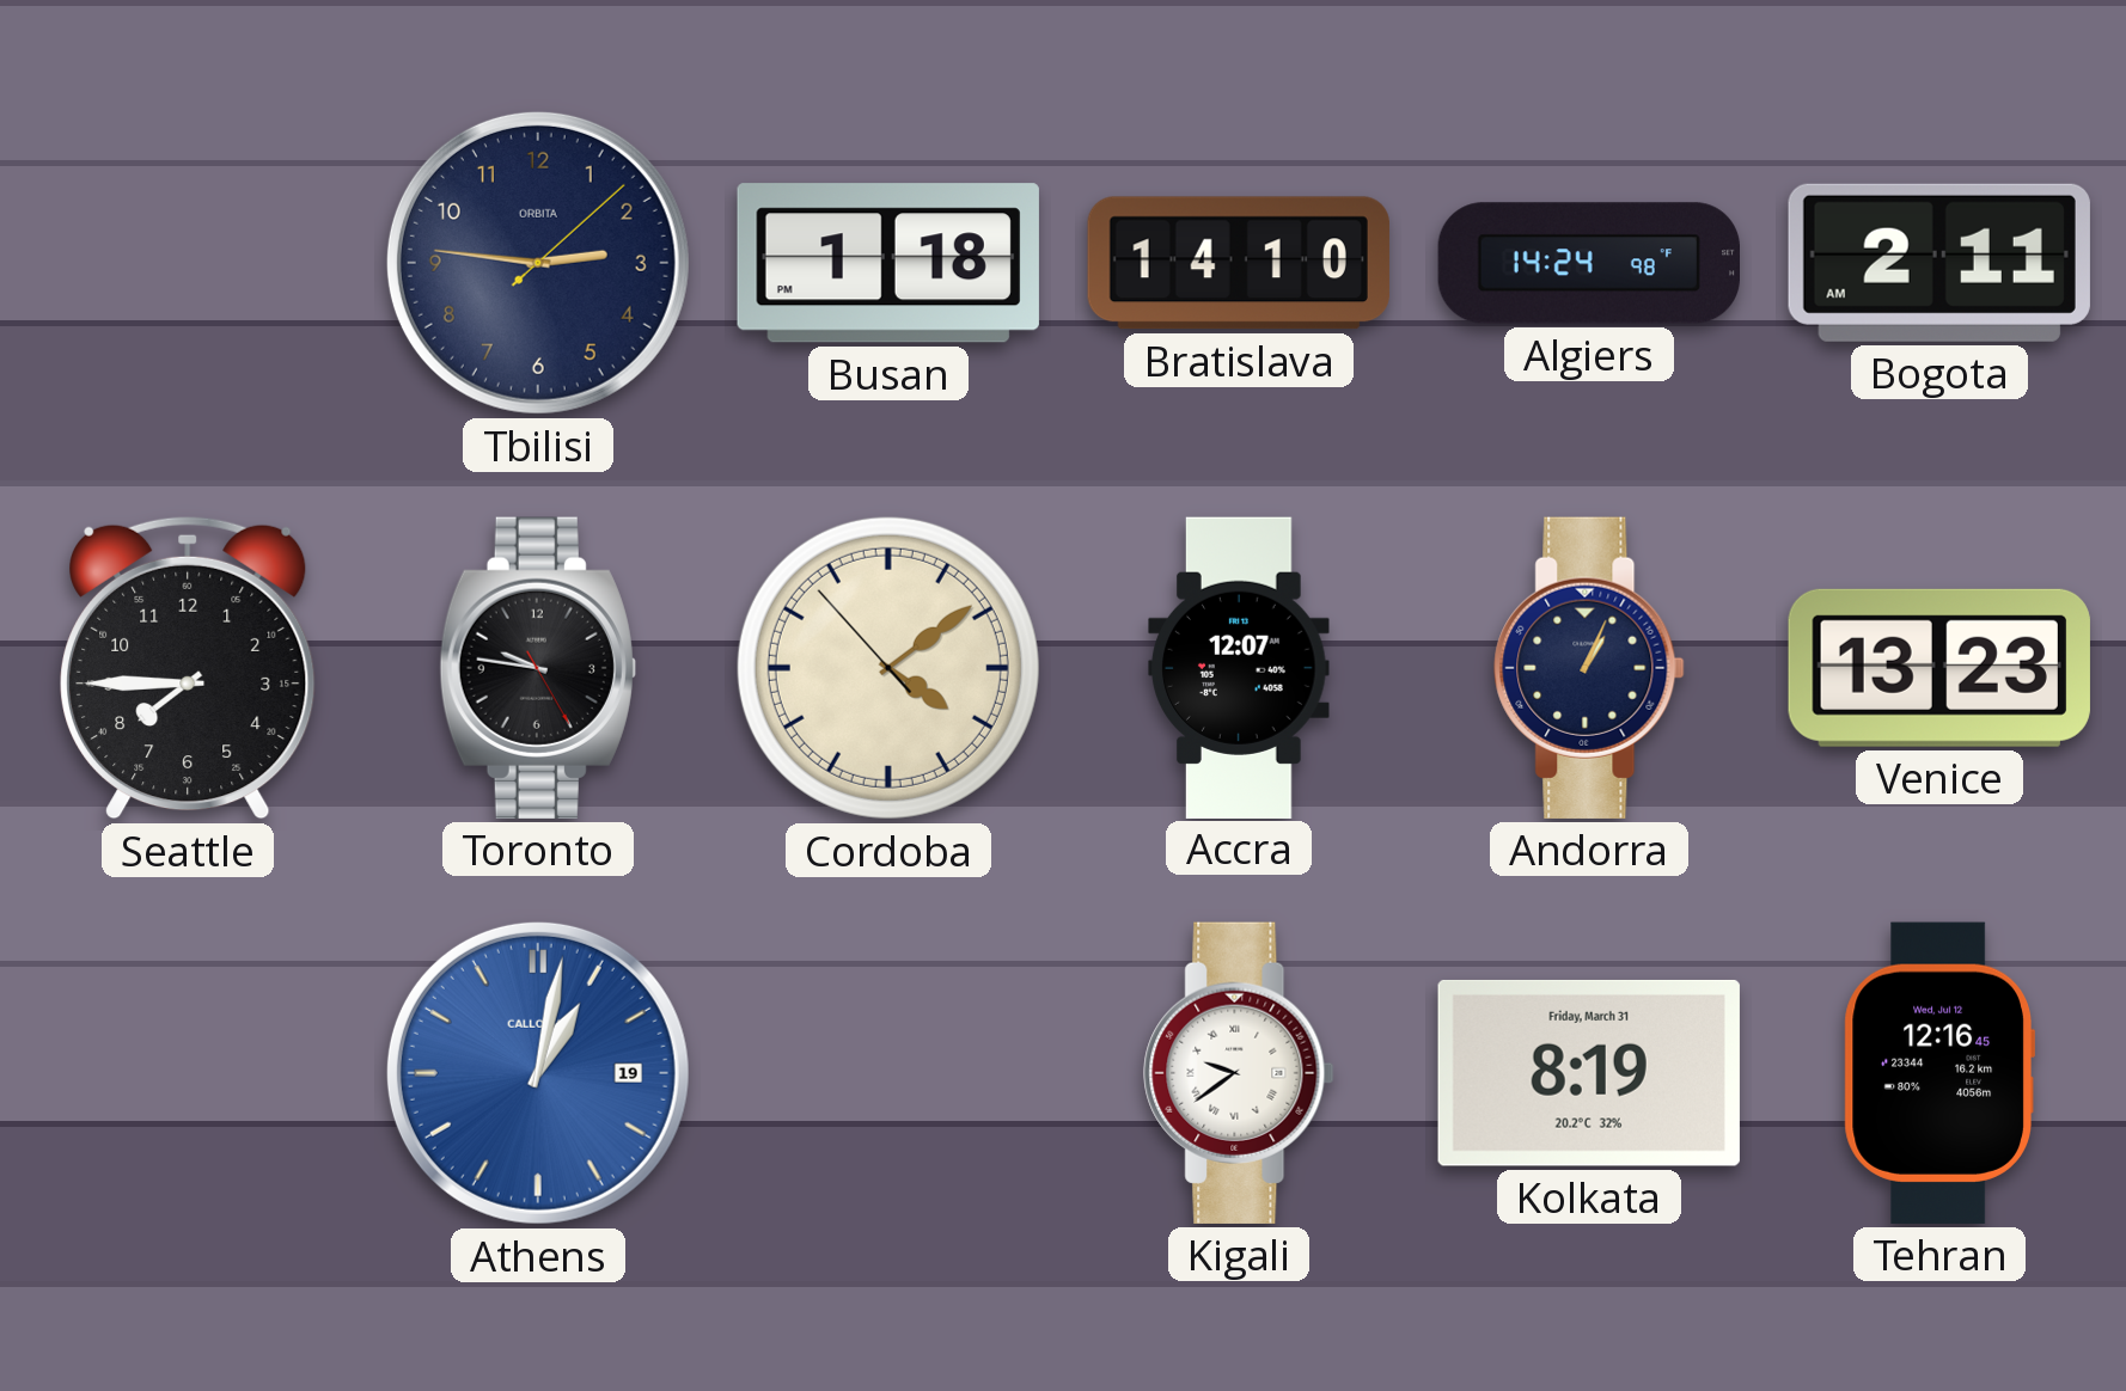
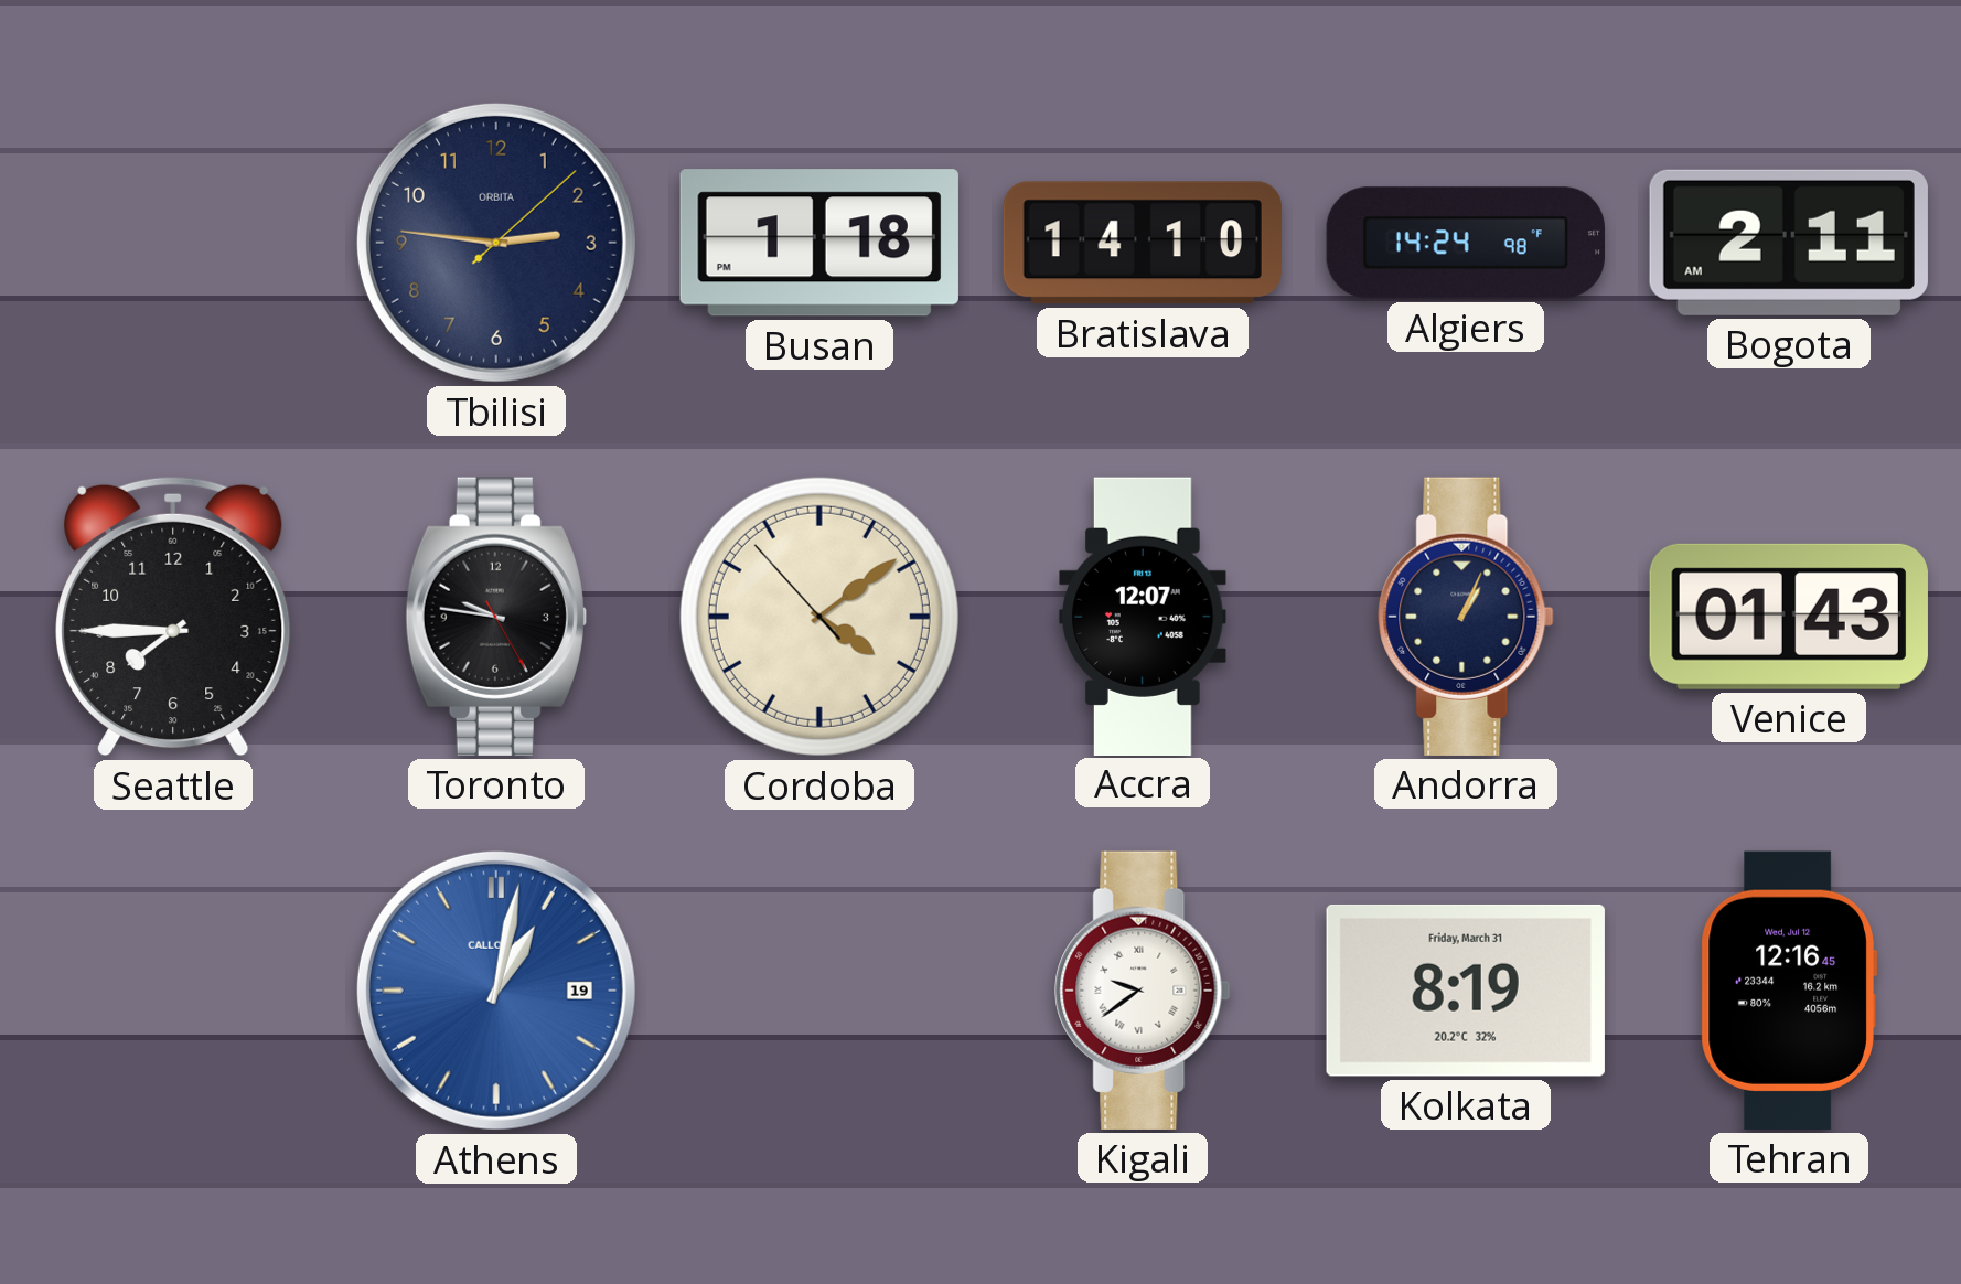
Venice: 13:23 -> 01:43
